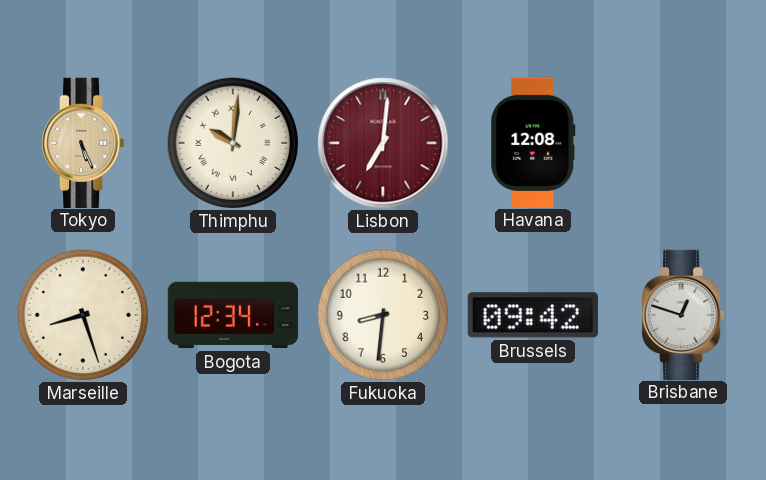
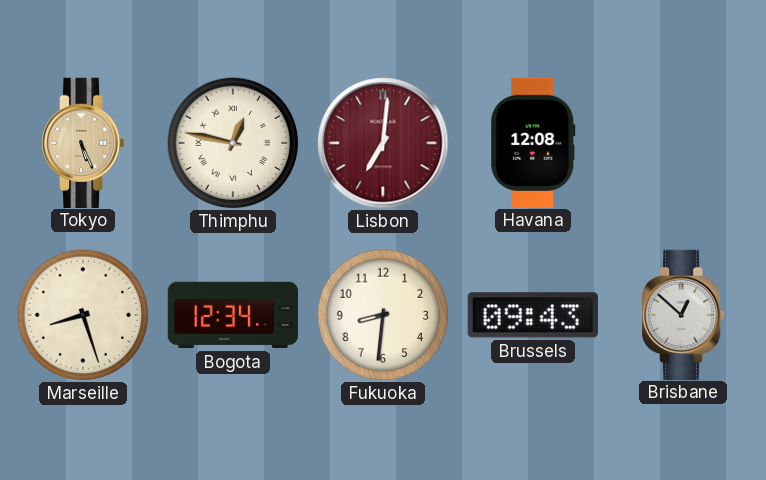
Thimphu: 10:01 -> 12:47
Brussels: 09:42 -> 09:43
Brisbane: 12:48 -> 12:52
